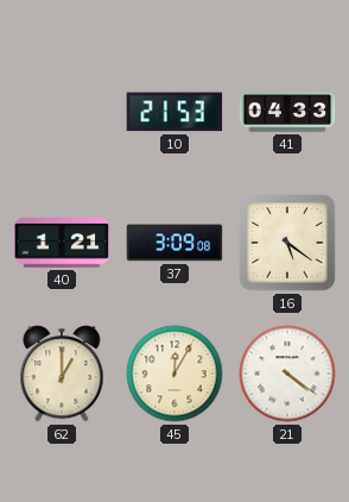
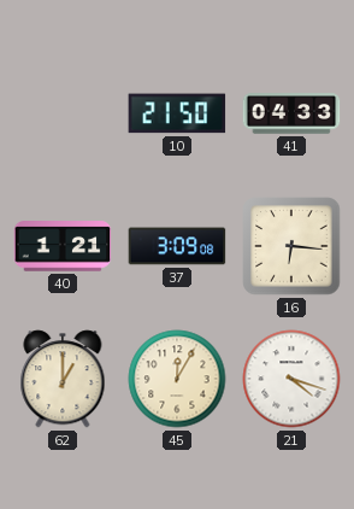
10: 21:53 -> 21:50
16: 5:21 -> 6:16
21: 4:21 -> 4:18
